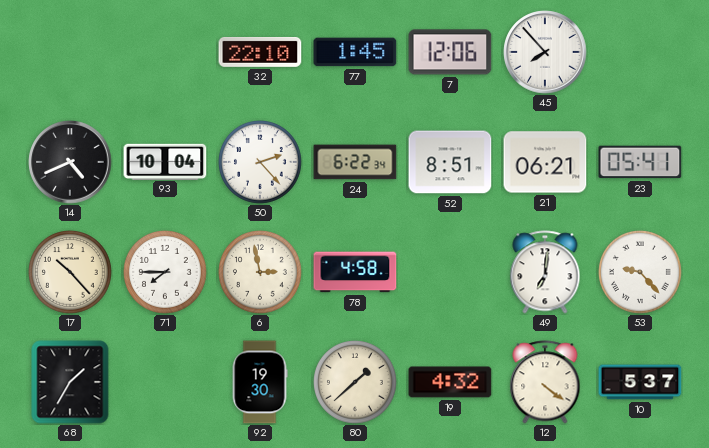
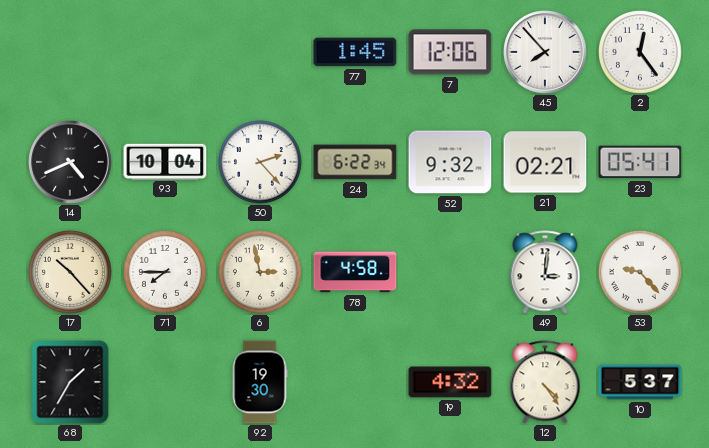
32: 22:10 -> none
2: none -> 12:24
52: 8:51 -> 9:32
21: 06:21 -> 02:21
49: 7:01 -> 3:01
80: 1:38 -> none
12: 4:21 -> 4:24
